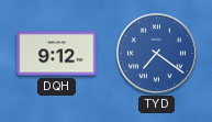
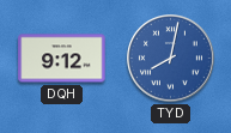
TYD: 7:21 -> 8:02
